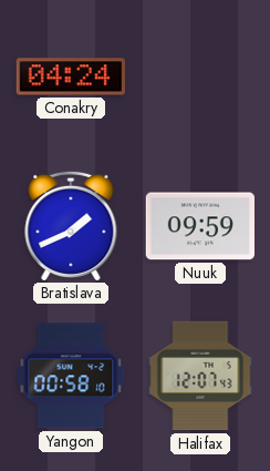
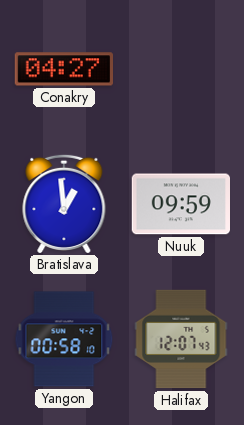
Conakry: 04:24 -> 04:27
Bratislava: 1:41 -> 12:59
